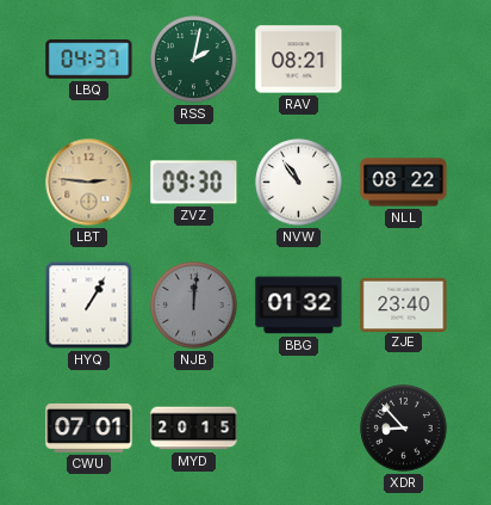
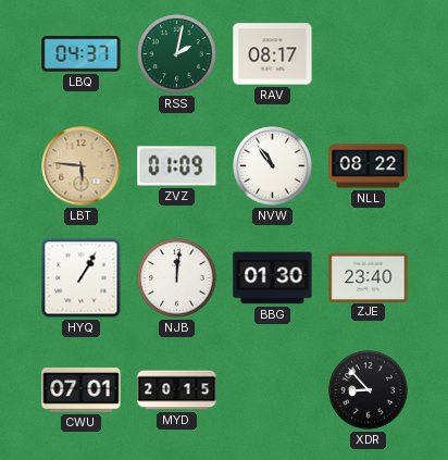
RAV: 08:21 -> 08:17
LBT: 2:46 -> 5:46
ZVZ: 09:30 -> 01:09
NJB dial: grey -> white
BBG: 01:32 -> 01:30
